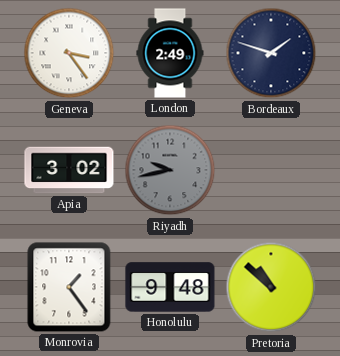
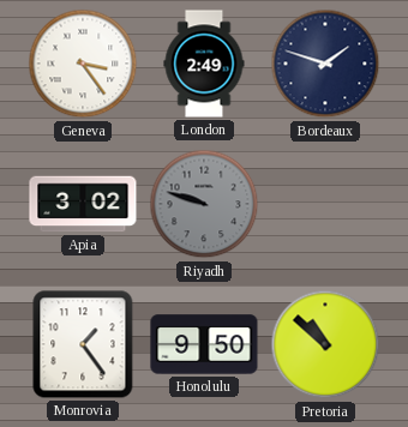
Riyadh: 9:43 -> 9:48
Honolulu: 9:48 -> 9:50
